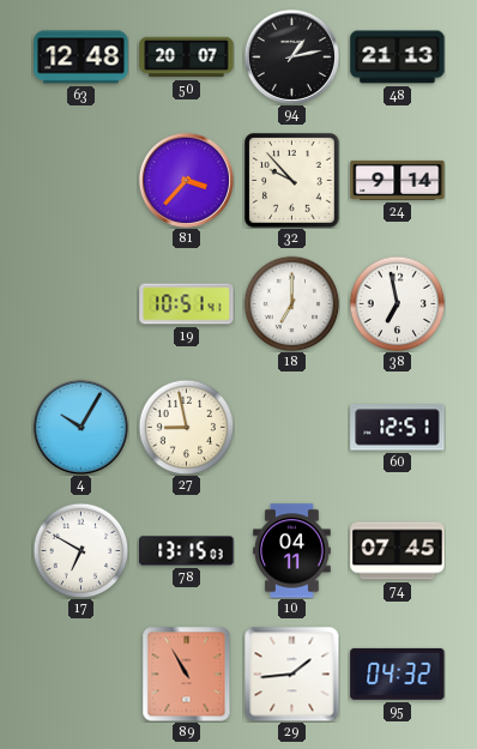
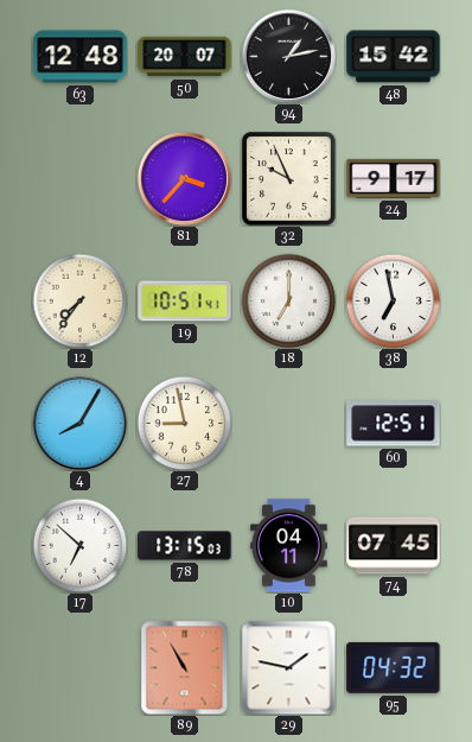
48: 21:13 -> 15:42
32: 9:53 -> 9:56
24: 9:14 -> 9:17
12: none -> 7:36
4: 10:05 -> 8:05
17: 6:50 -> 6:52
29: 1:44 -> 1:47
